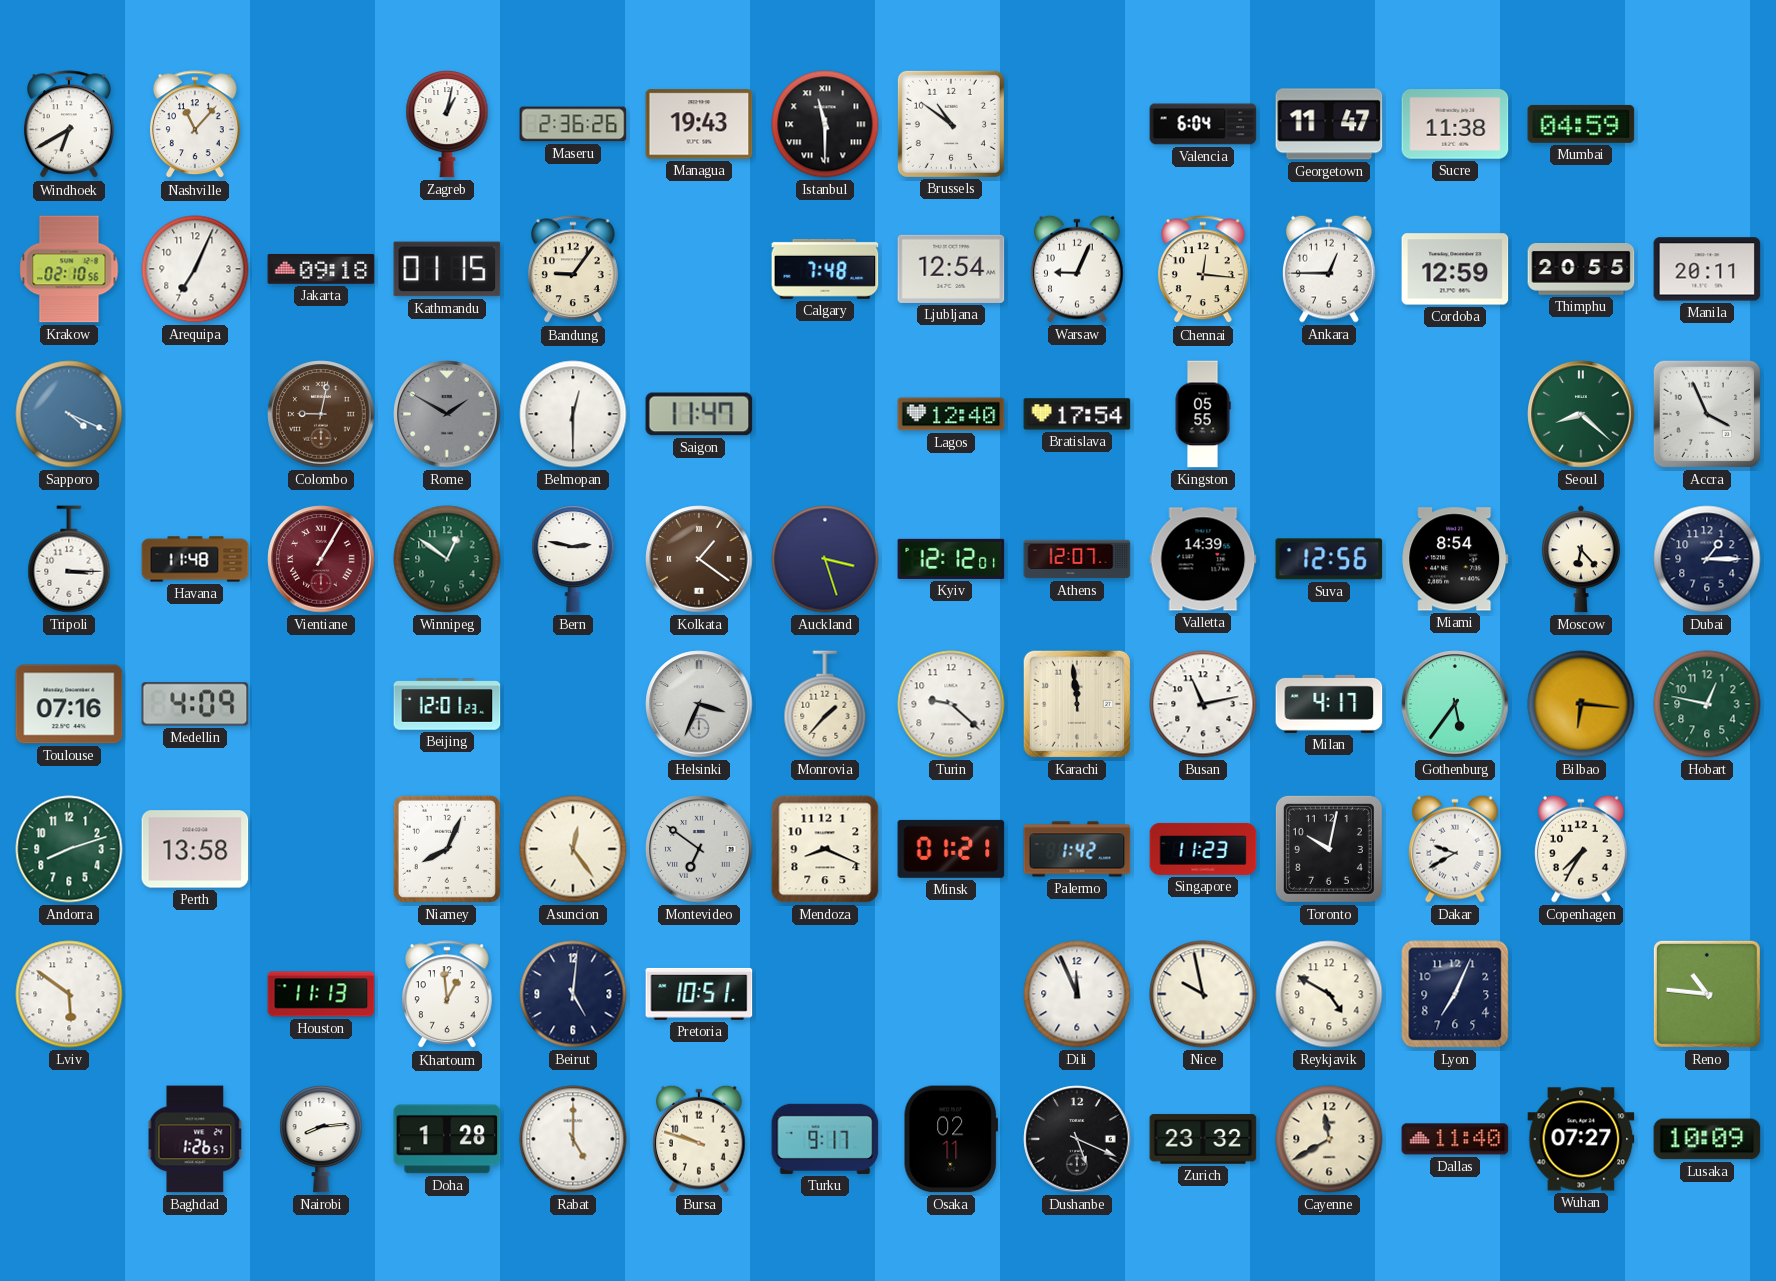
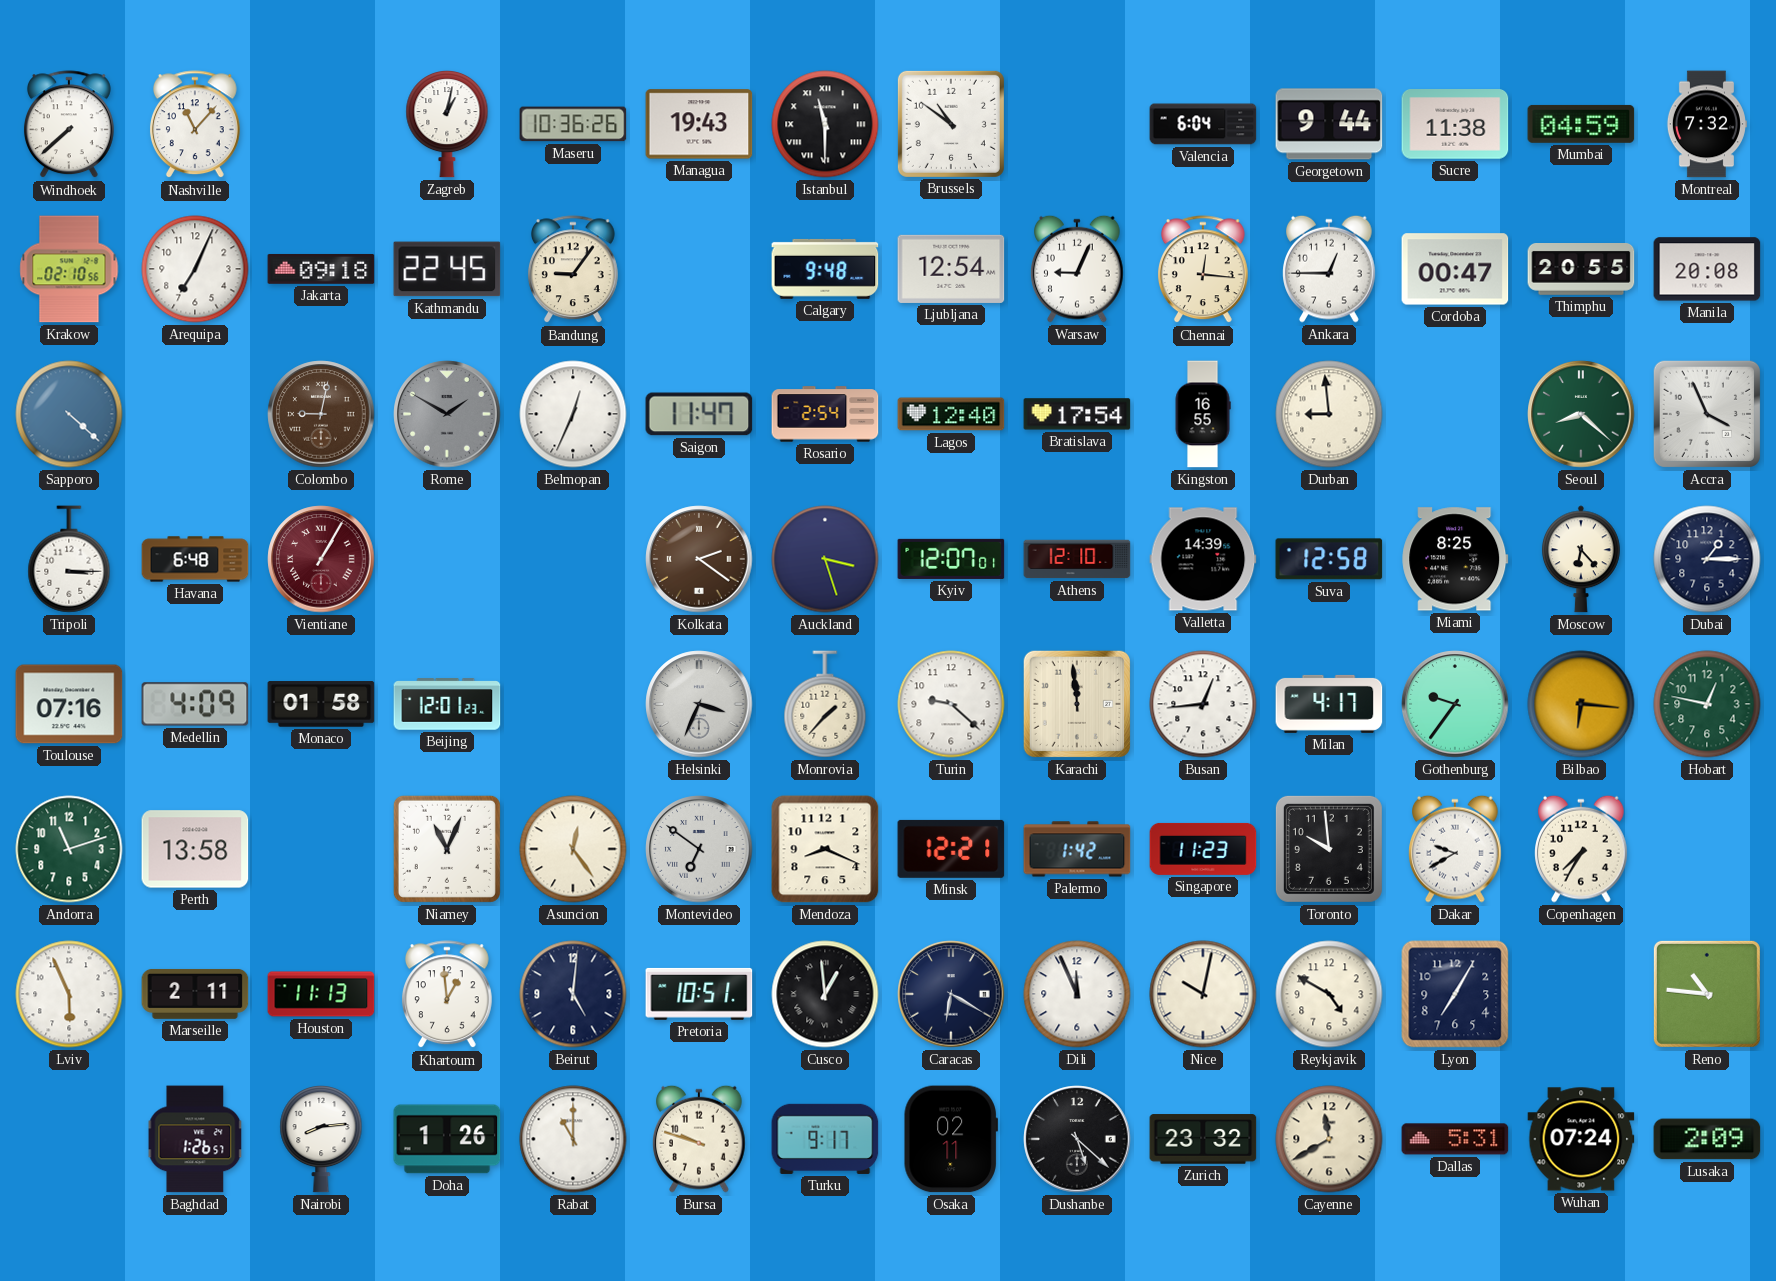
Windhoek: 6:40 -> 7:38
Maseru: 2:36 -> 10:36
Georgetown: 11:47 -> 9:44
Montreal: none -> 7:32
Kathmandu: 01:15 -> 22:45
Calgary: 7:48 -> 9:48
Cordoba: 12:59 -> 00:47
Manila: 20:11 -> 20:08
Sapporo: 4:19 -> 4:22
Belmopan: 12:30 -> 12:34
Rosario: none -> 2:54
Kingston: 05:55 -> 16:55
Durban: none -> 8:59
Havana: 11:48 -> 6:48
Winnipeg: 12:51 -> none
Bern: 2:47 -> none
Kolkata: 1:21 -> 2:21
Kyiv: 12:12 -> 12:07
Athens: 12:07 -> 12:10
Suva: 12:56 -> 12:58
Miami: 8:54 -> 8:25
Monaco: none -> 01:58
Busan: 11:13 -> 12:44
Gothenburg: 5:36 -> 9:36
Andorra: 8:12 -> 11:12
Niamey: 8:04 -> 11:04
Minsk: 01:21 -> 12:21
Toronto: 10:02 -> 9:59
Lviv: 5:51 -> 5:56
Marseille: none -> 2:11
Cusco: none -> 12:59
Caracas: none -> 6:20
Nice: 9:58 -> 10:02
Lyon: 7:04 -> 7:05
Doha: 1:28 -> 1:26
Rabat: 5:00 -> 11:00
Dushanbe: 5:19 -> 5:22
Dallas: 11:40 -> 5:31
Wuhan: 07:27 -> 07:24
Lusaka: 10:09 -> 2:09
